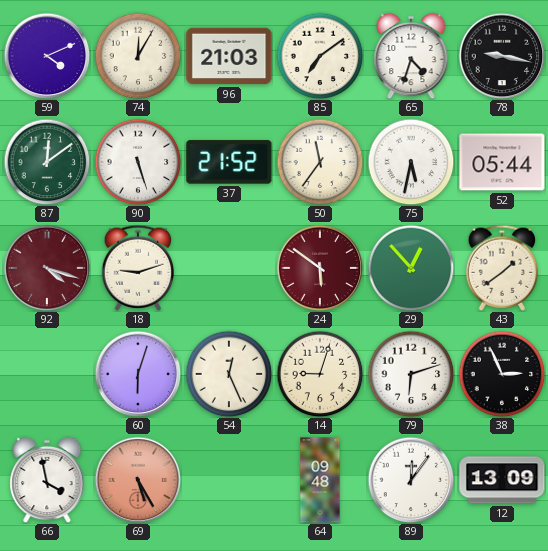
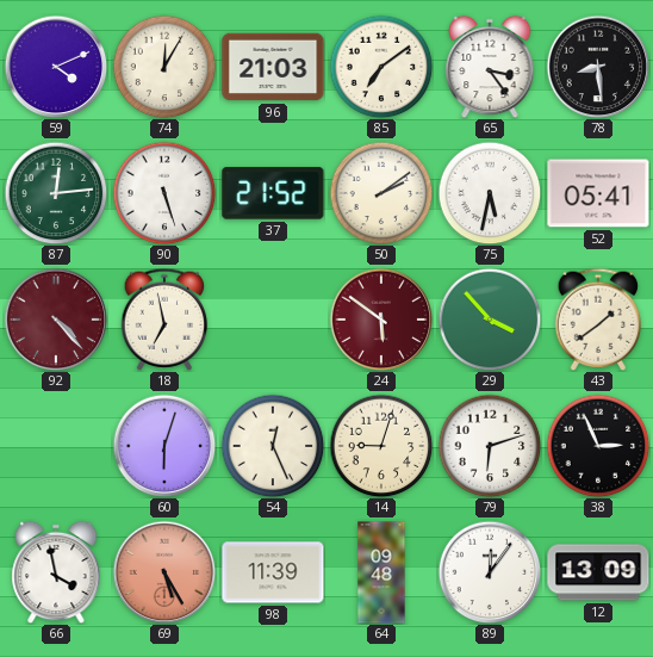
65: 4:33 -> 3:24
78: 9:17 -> 8:29
87: 12:09 -> 12:14
50: 11:36 -> 2:09
52: 05:44 -> 05:41
92: 4:18 -> 4:23
18: 9:12 -> 6:58
29: 12:53 -> 3:53
98: none -> 11:39
